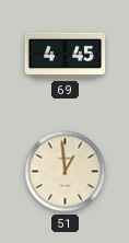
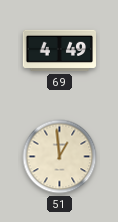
69: 4:45 -> 4:49
